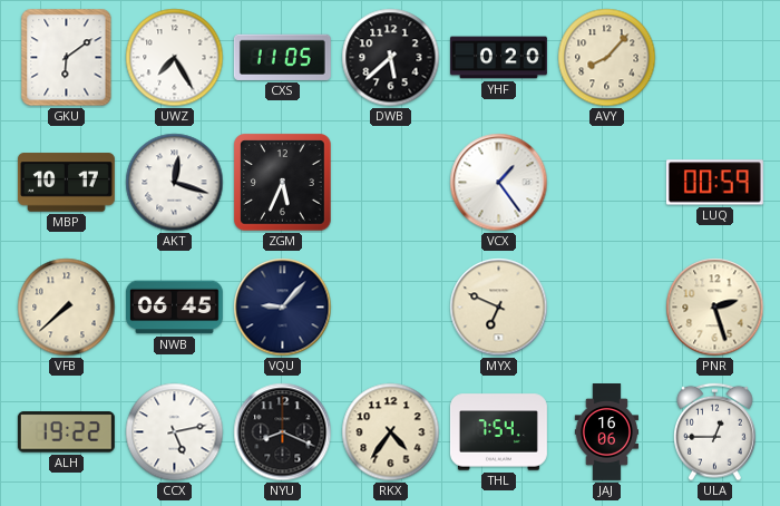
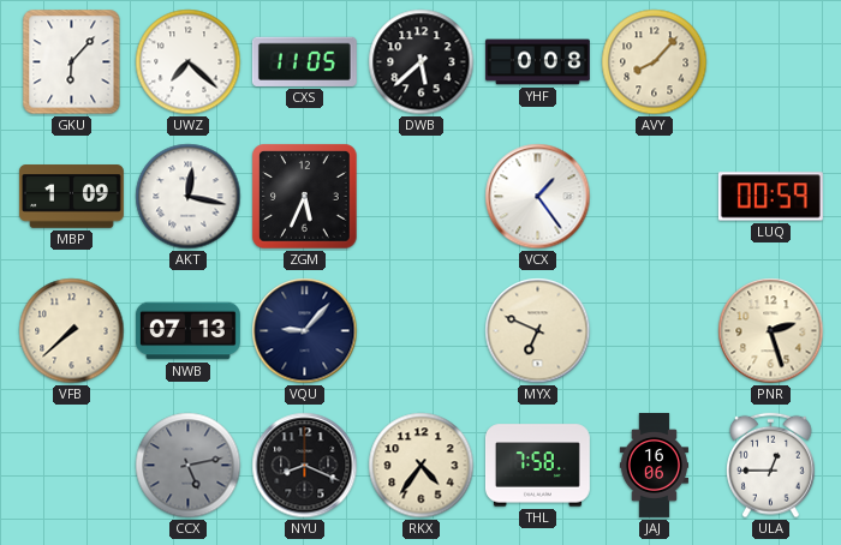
GKU: 6:09 -> 6:07
UWZ: 7:25 -> 7:22
YHF: 0:20 -> 0:08
MBP: 10:17 -> 1:09
AKT: 12:18 -> 12:17
NWB: 06:45 -> 07:13
ALH: 19:22 -> none
CCX dial: white -> grey
THL: 7:54 -> 7:58
